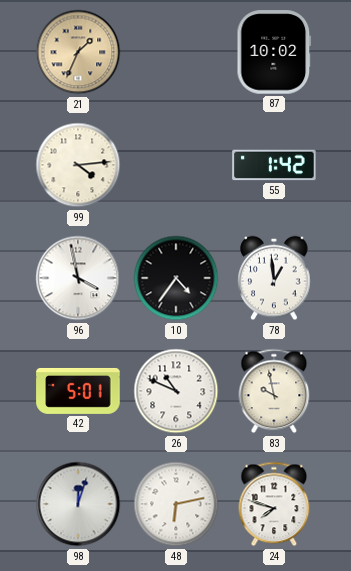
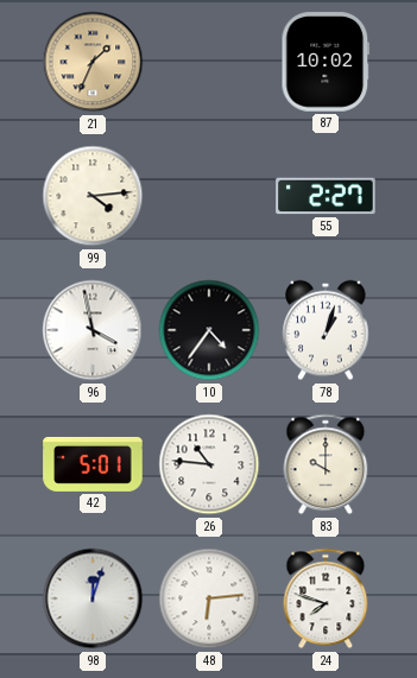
55: 1:42 -> 2:27
78: 12:59 -> 1:03
26: 10:49 -> 10:46
83: 9:58 -> 10:00
48: 6:13 -> 6:14
